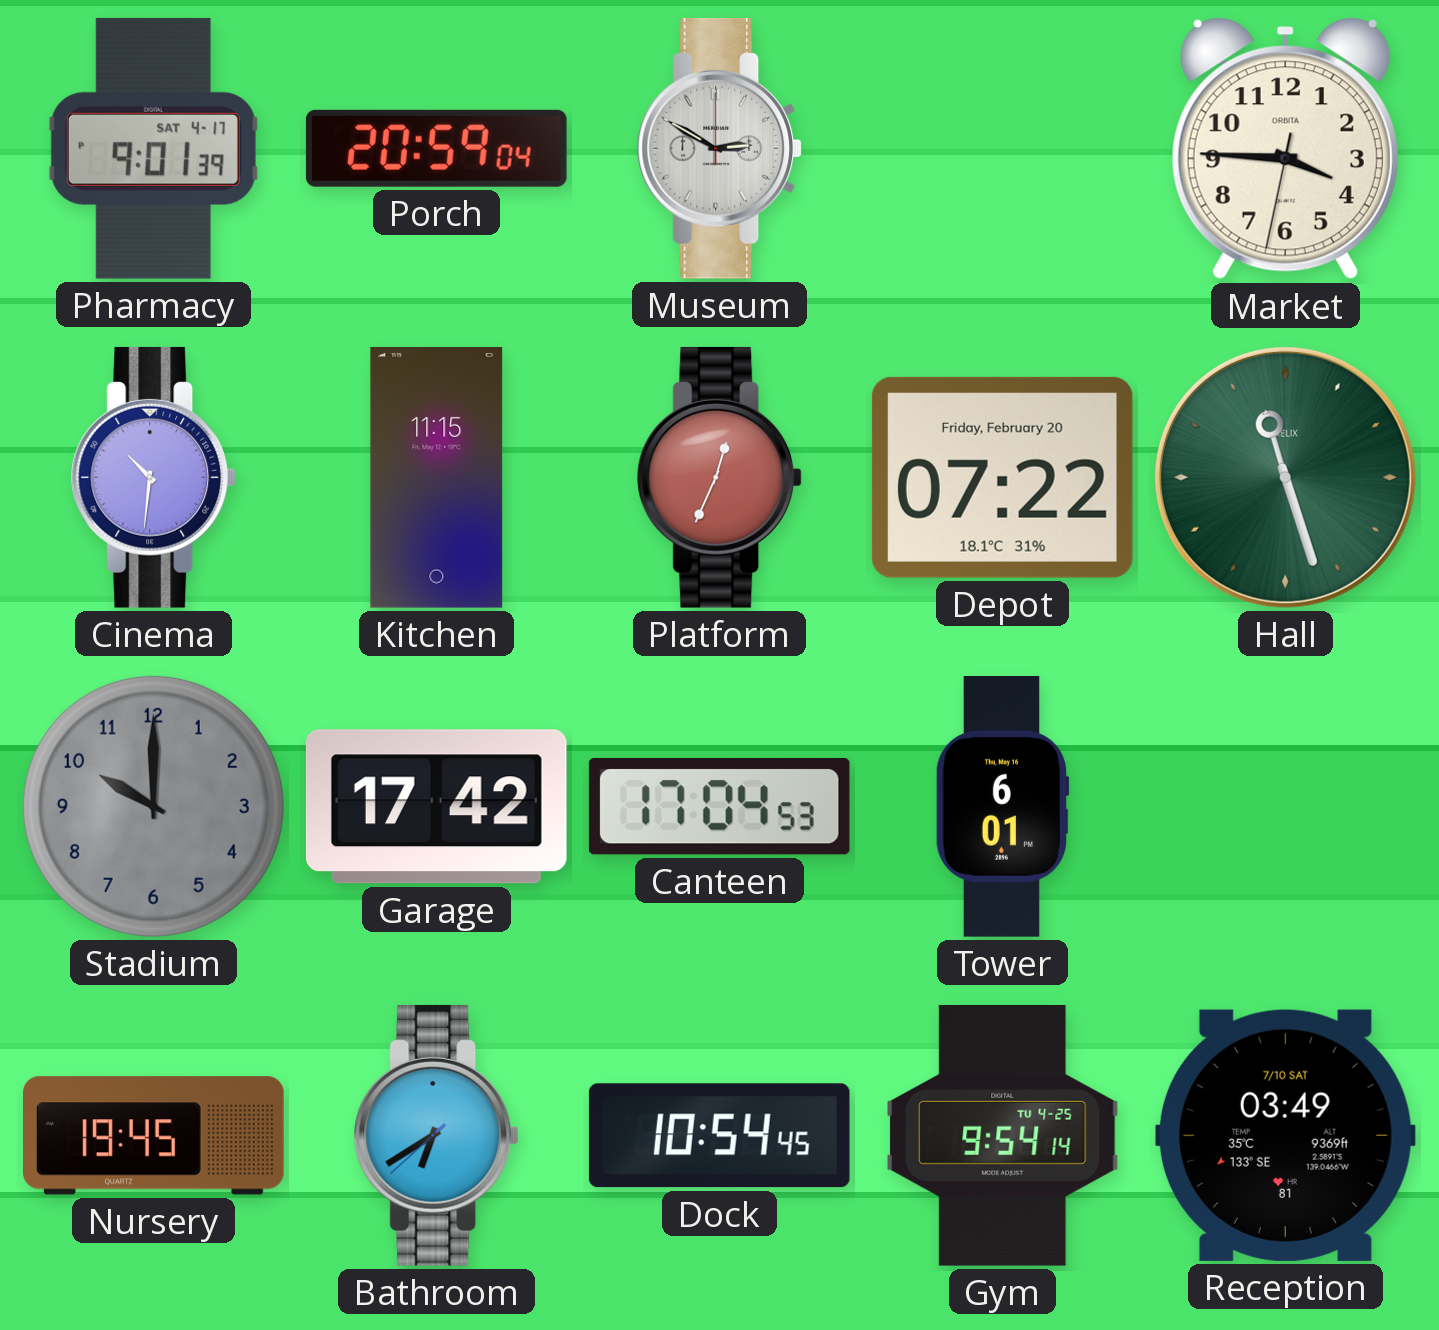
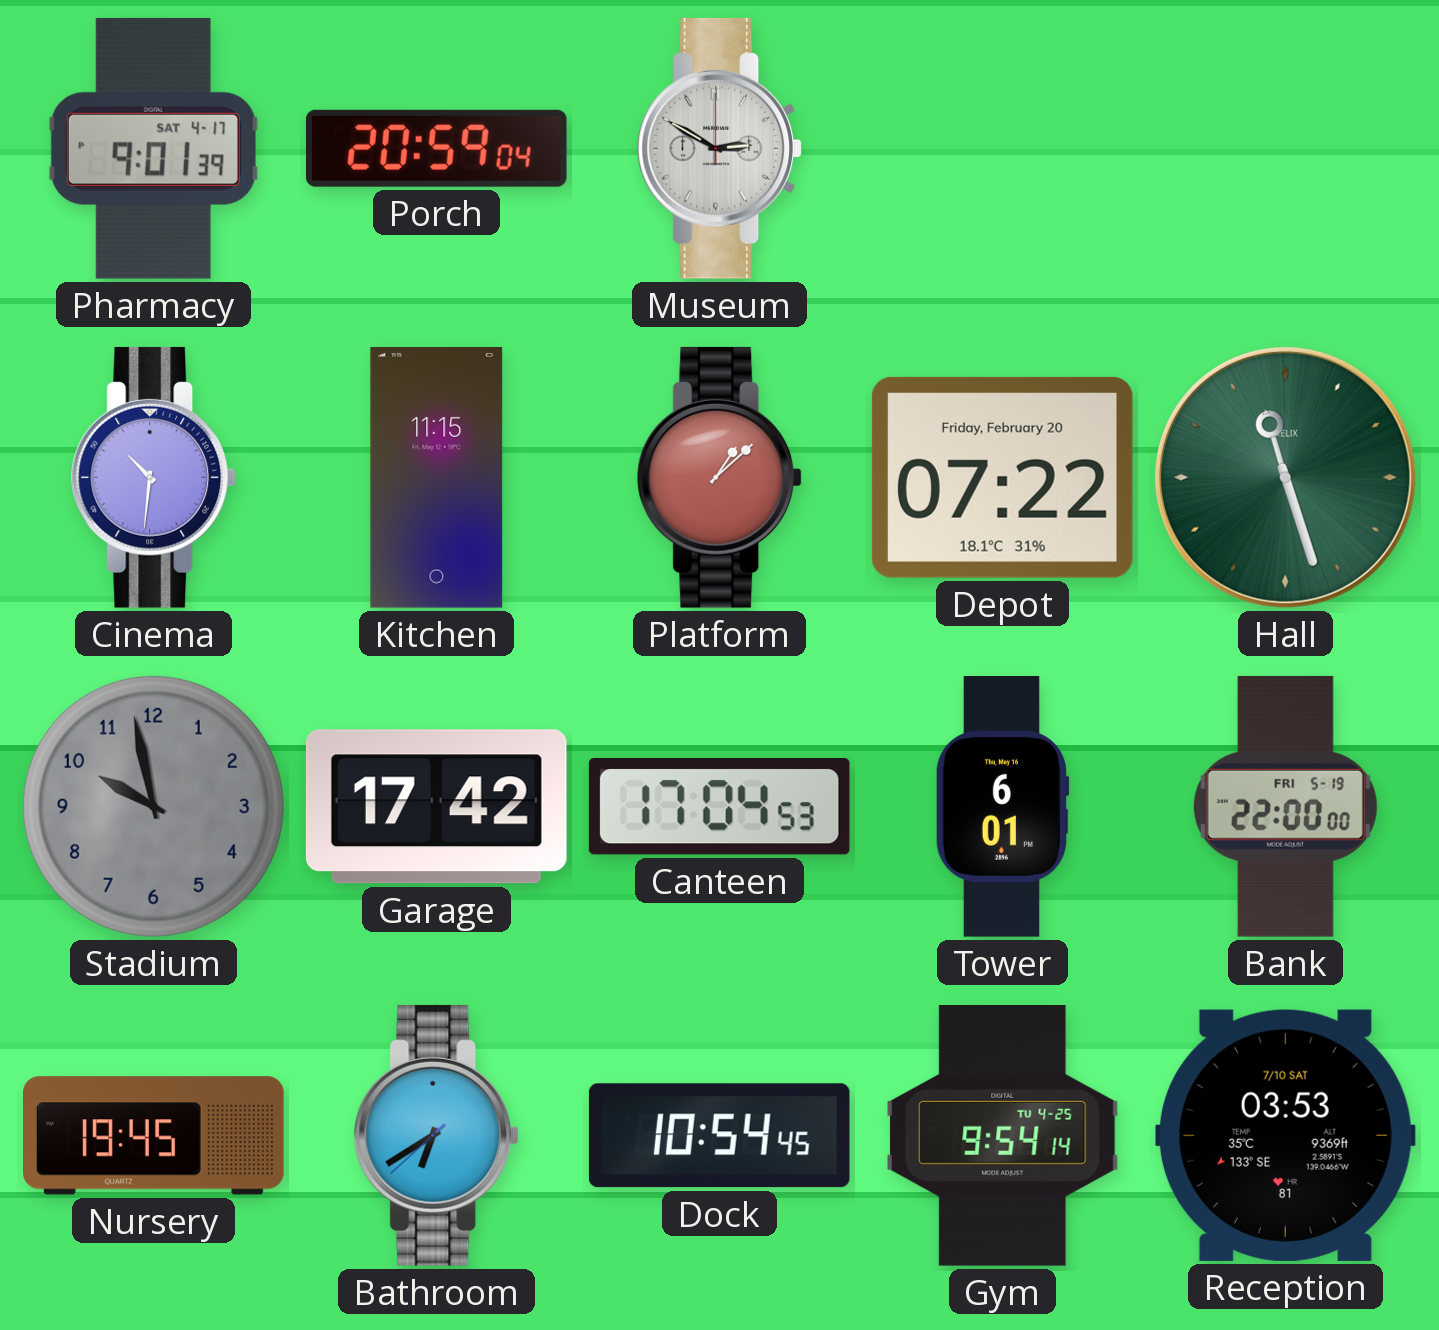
Market: 3:45 -> none
Platform: 12:34 -> 1:08
Stadium: 10:00 -> 9:58
Bank: none -> 22:00
Reception: 03:49 -> 03:53
